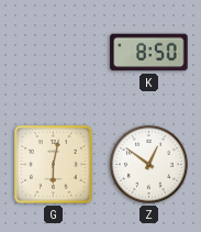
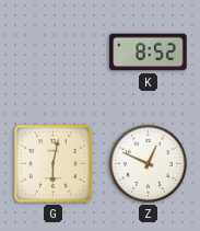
K: 8:50 -> 8:52
Z: 12:51 -> 12:49
